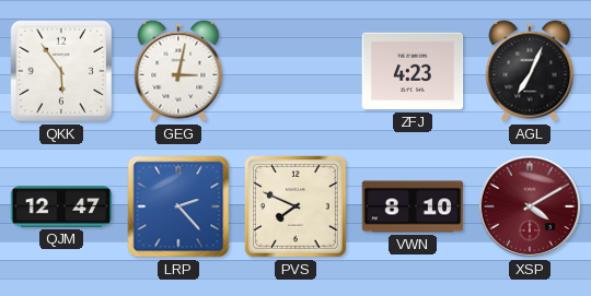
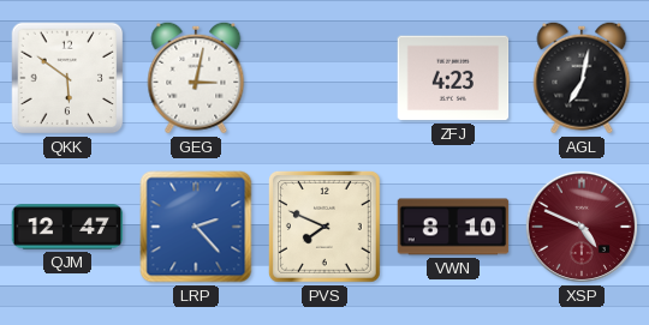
QKK: 5:54 -> 5:51
AGL: 7:04 -> 7:02
XSP: 4:10 -> 4:49
